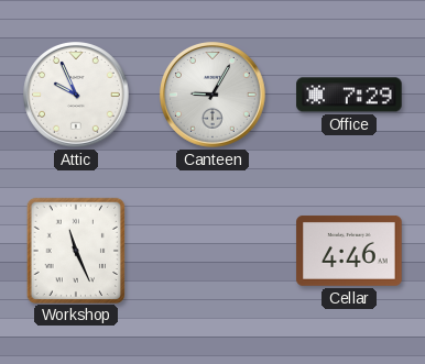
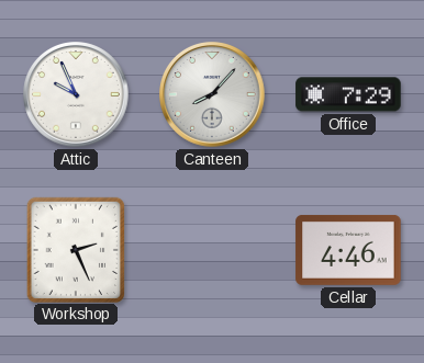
Canteen: 9:05 -> 8:07
Workshop: 11:26 -> 2:26
